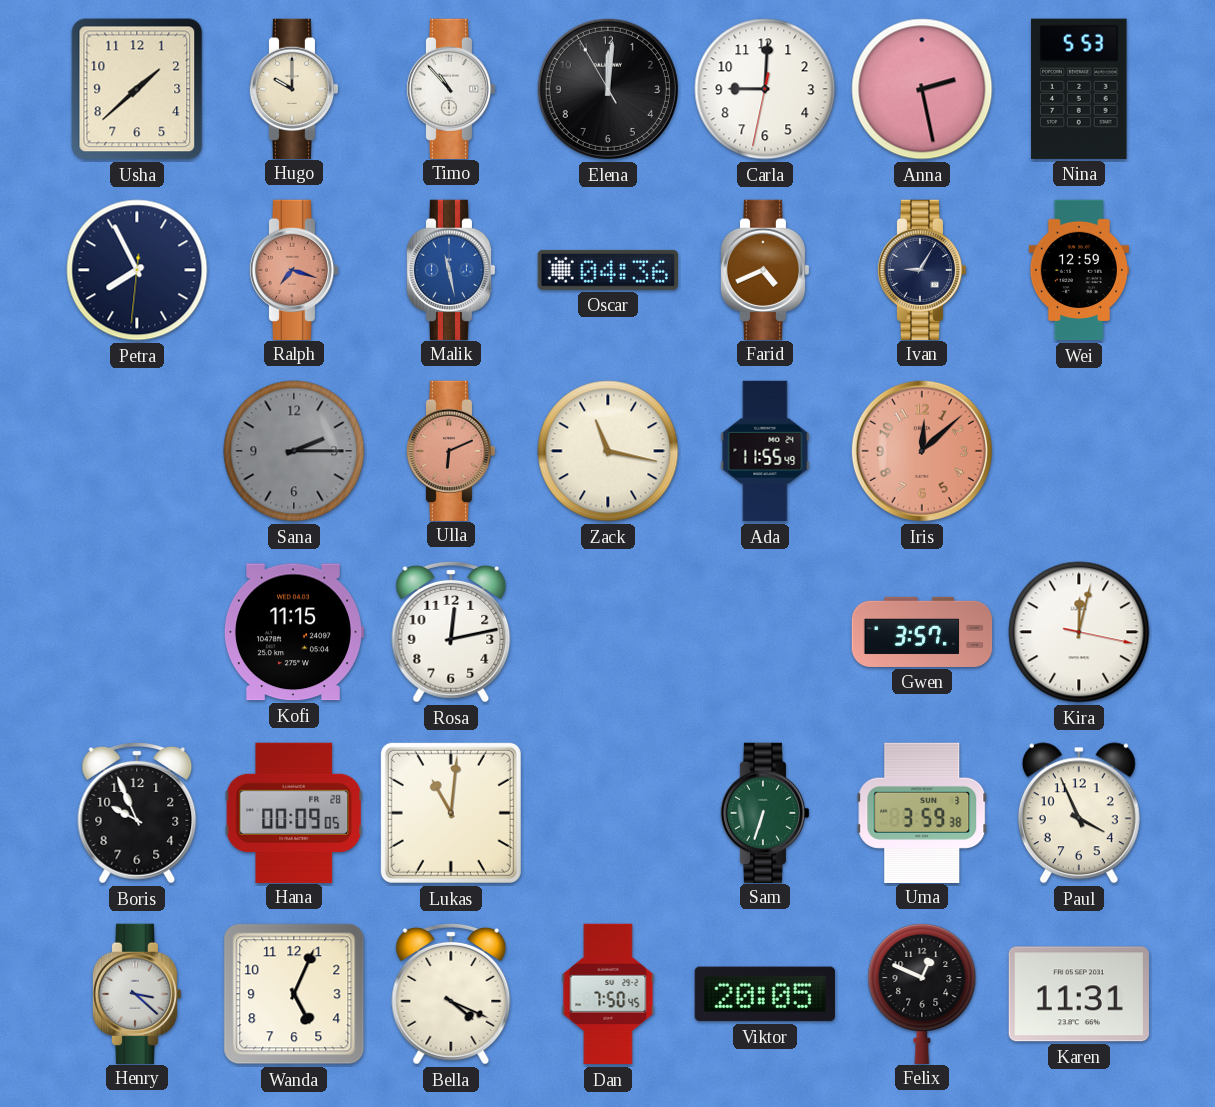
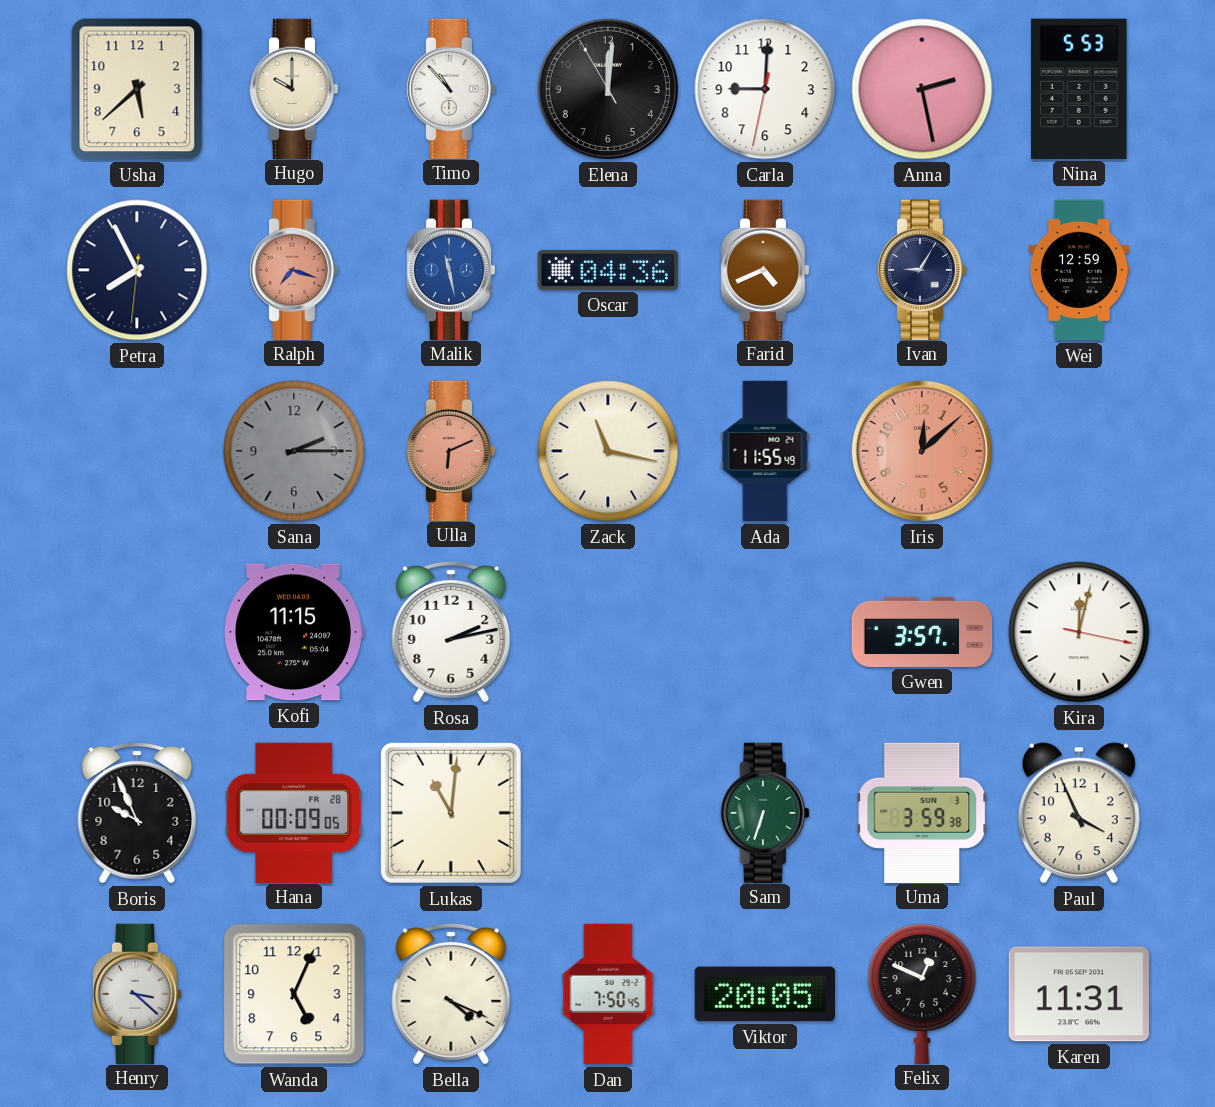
Usha: 1:38 -> 5:38
Rosa: 12:13 -> 2:13
